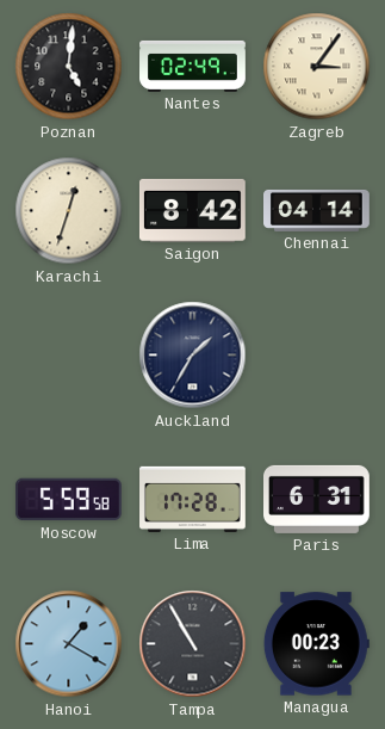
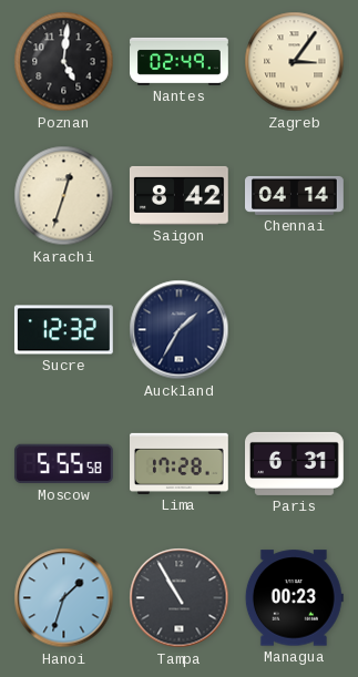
Sucre: none -> 12:32
Moscow: 5:59 -> 5:55
Hanoi: 1:20 -> 1:33
